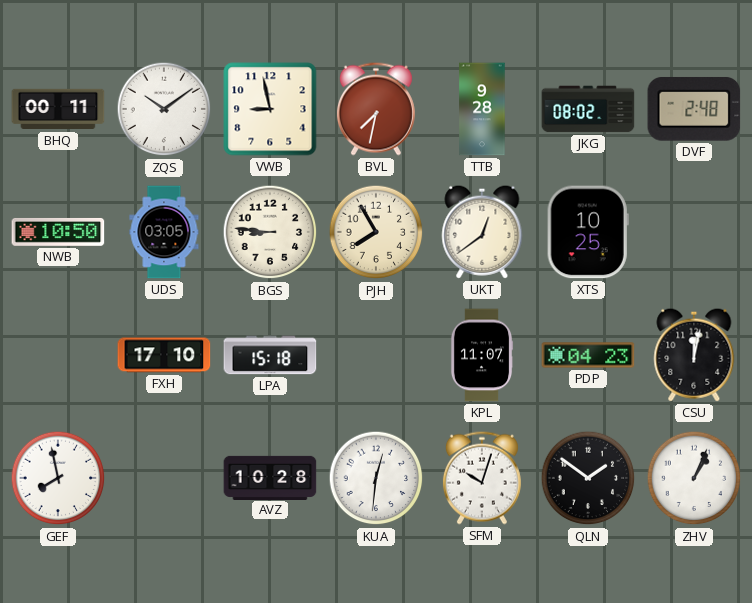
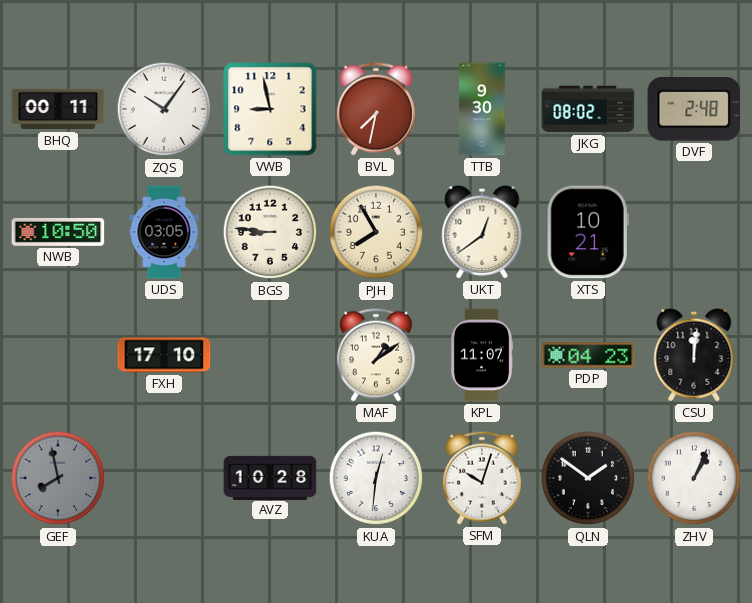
ZQS: 10:09 -> 10:06
TTB: 9:28 -> 9:30
XTS: 10:25 -> 10:21
LPA: 15:18 -> none
MAF: none -> 1:09
CSU: 12:02 -> 12:01
GEF dial: white -> grey
